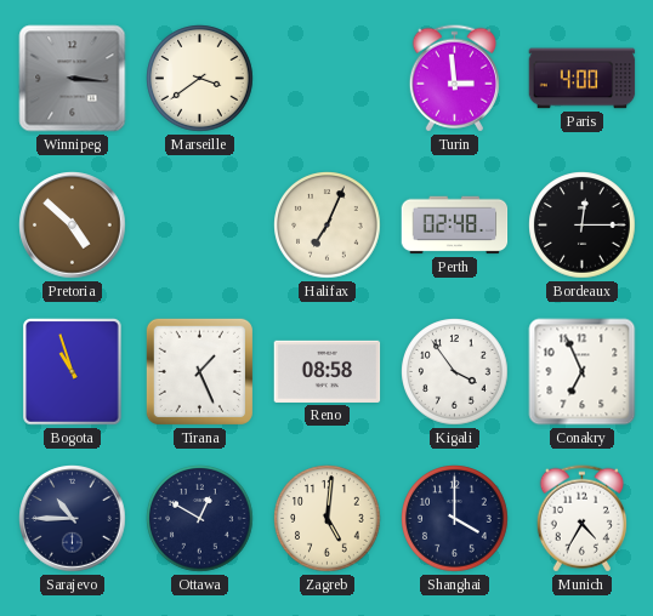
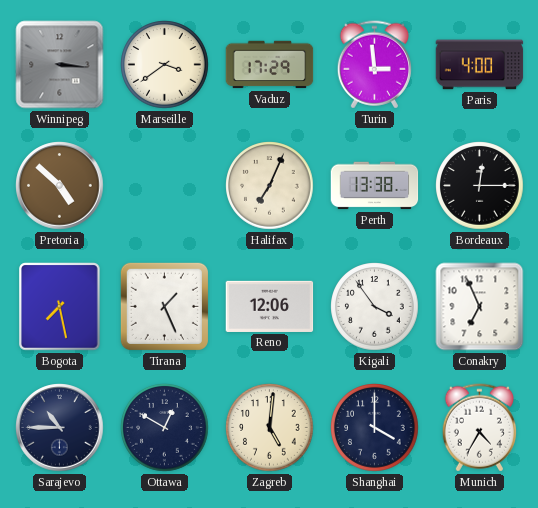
Vaduz: none -> 17:29
Perth: 02:48 -> 13:38
Bogota: 10:57 -> 7:28
Reno: 08:58 -> 12:06
